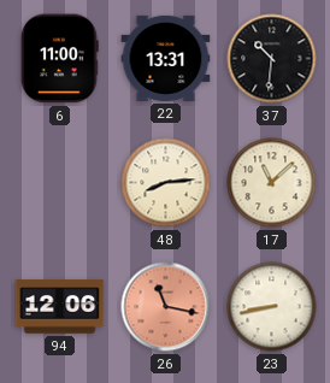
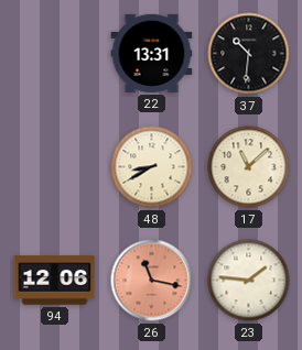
6: 11:00 -> none
48: 8:14 -> 8:40
23: 8:43 -> 1:46
